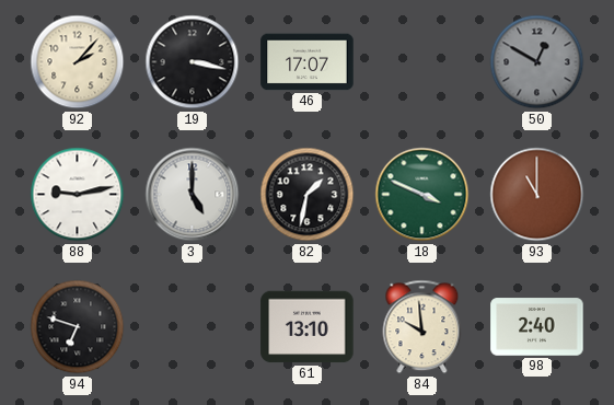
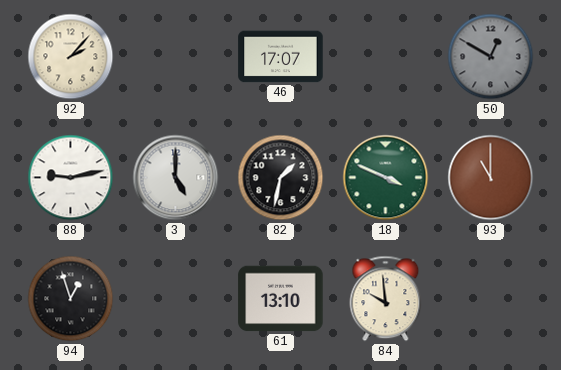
19: 3:17 -> none
94: 6:48 -> 12:57
98: 2:40 -> none
